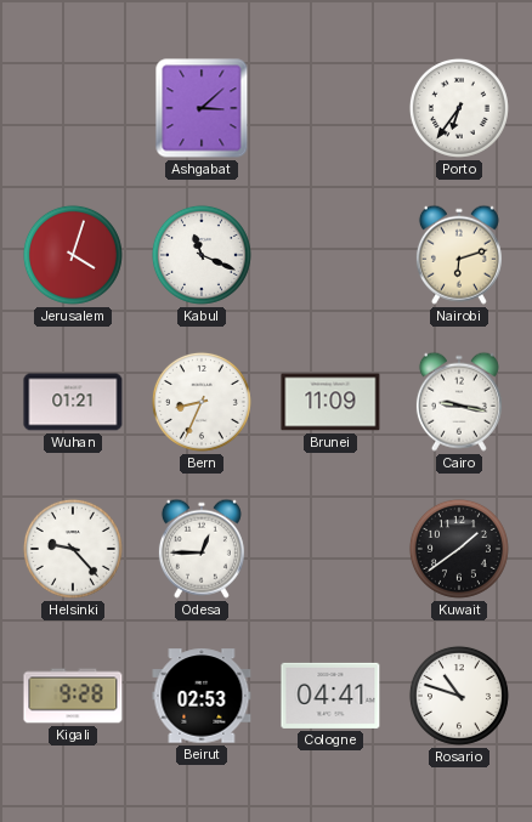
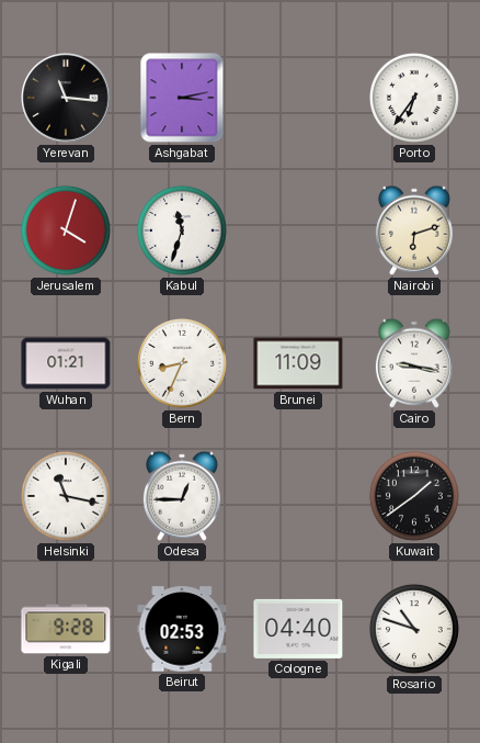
Yerevan: none -> 11:16
Ashgabat: 3:08 -> 3:13
Kabul: 11:19 -> 11:33
Helsinki: 9:23 -> 11:17
Cologne: 04:41 -> 04:40
